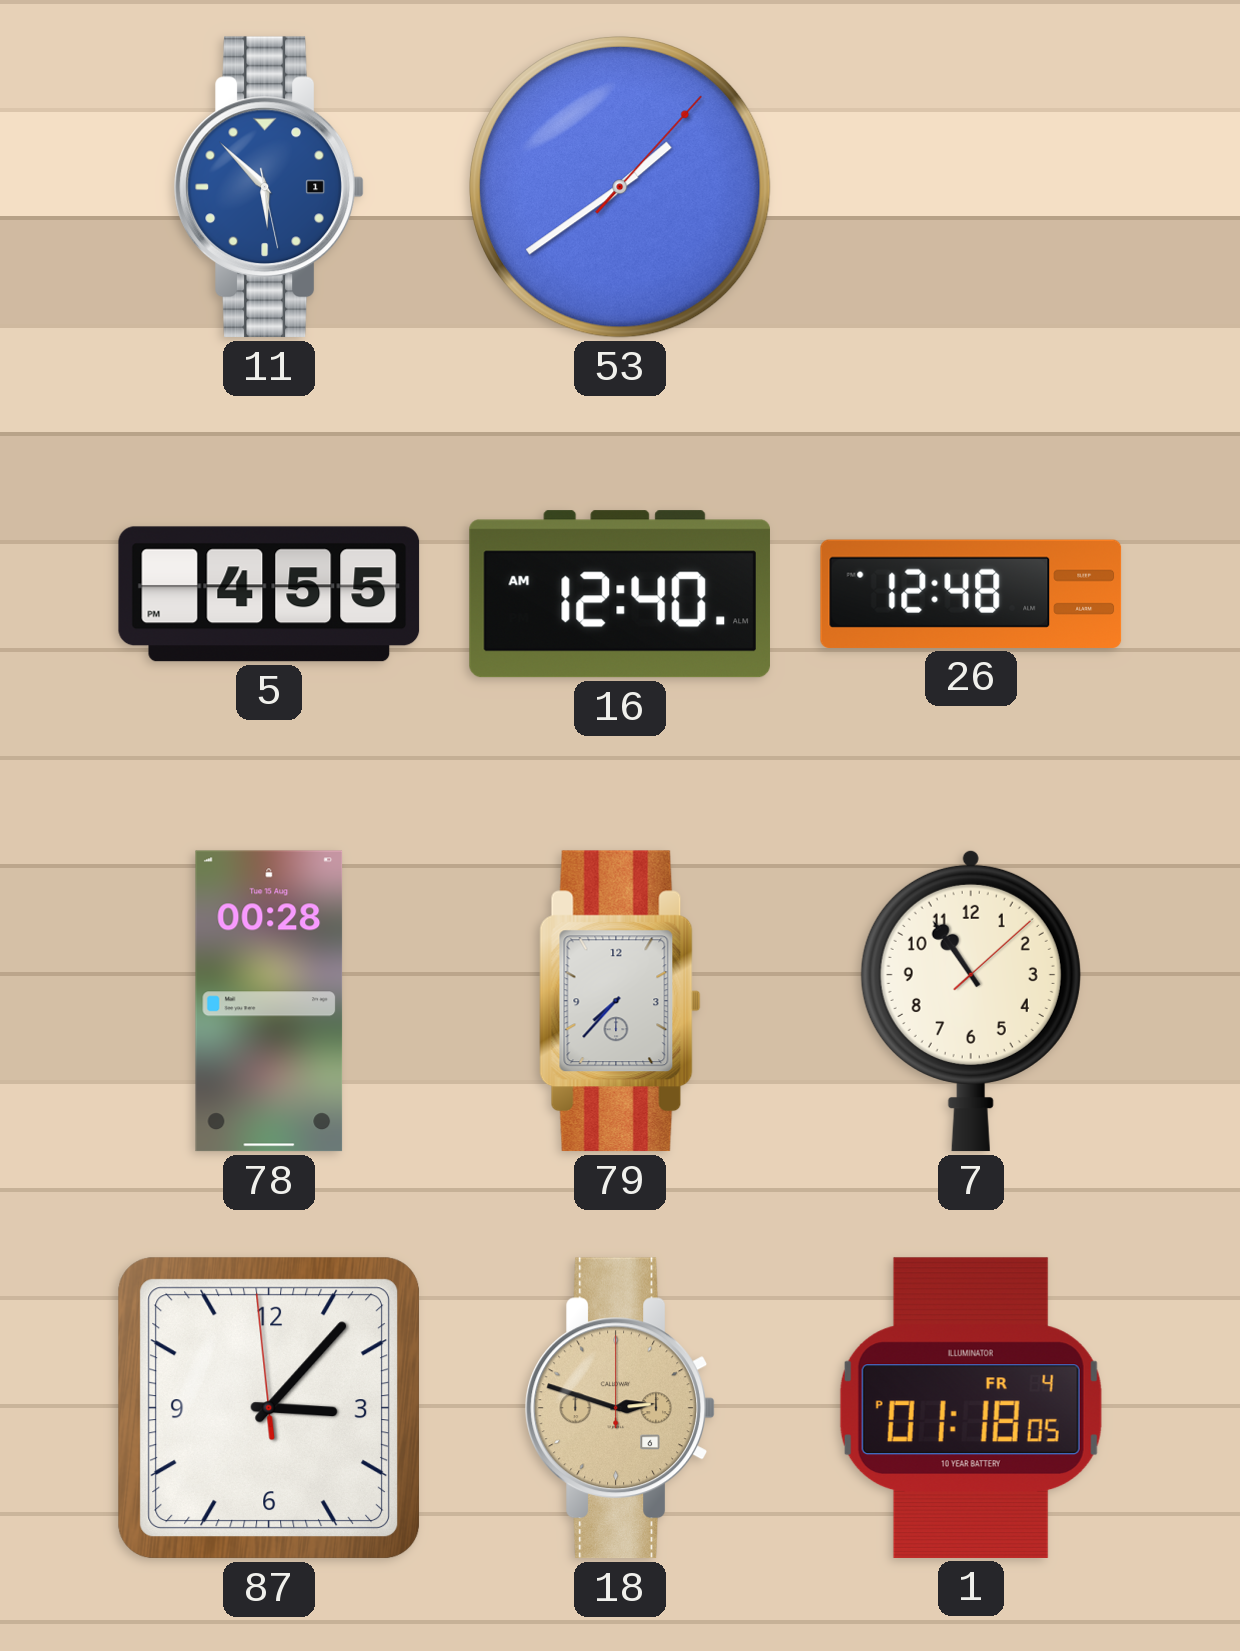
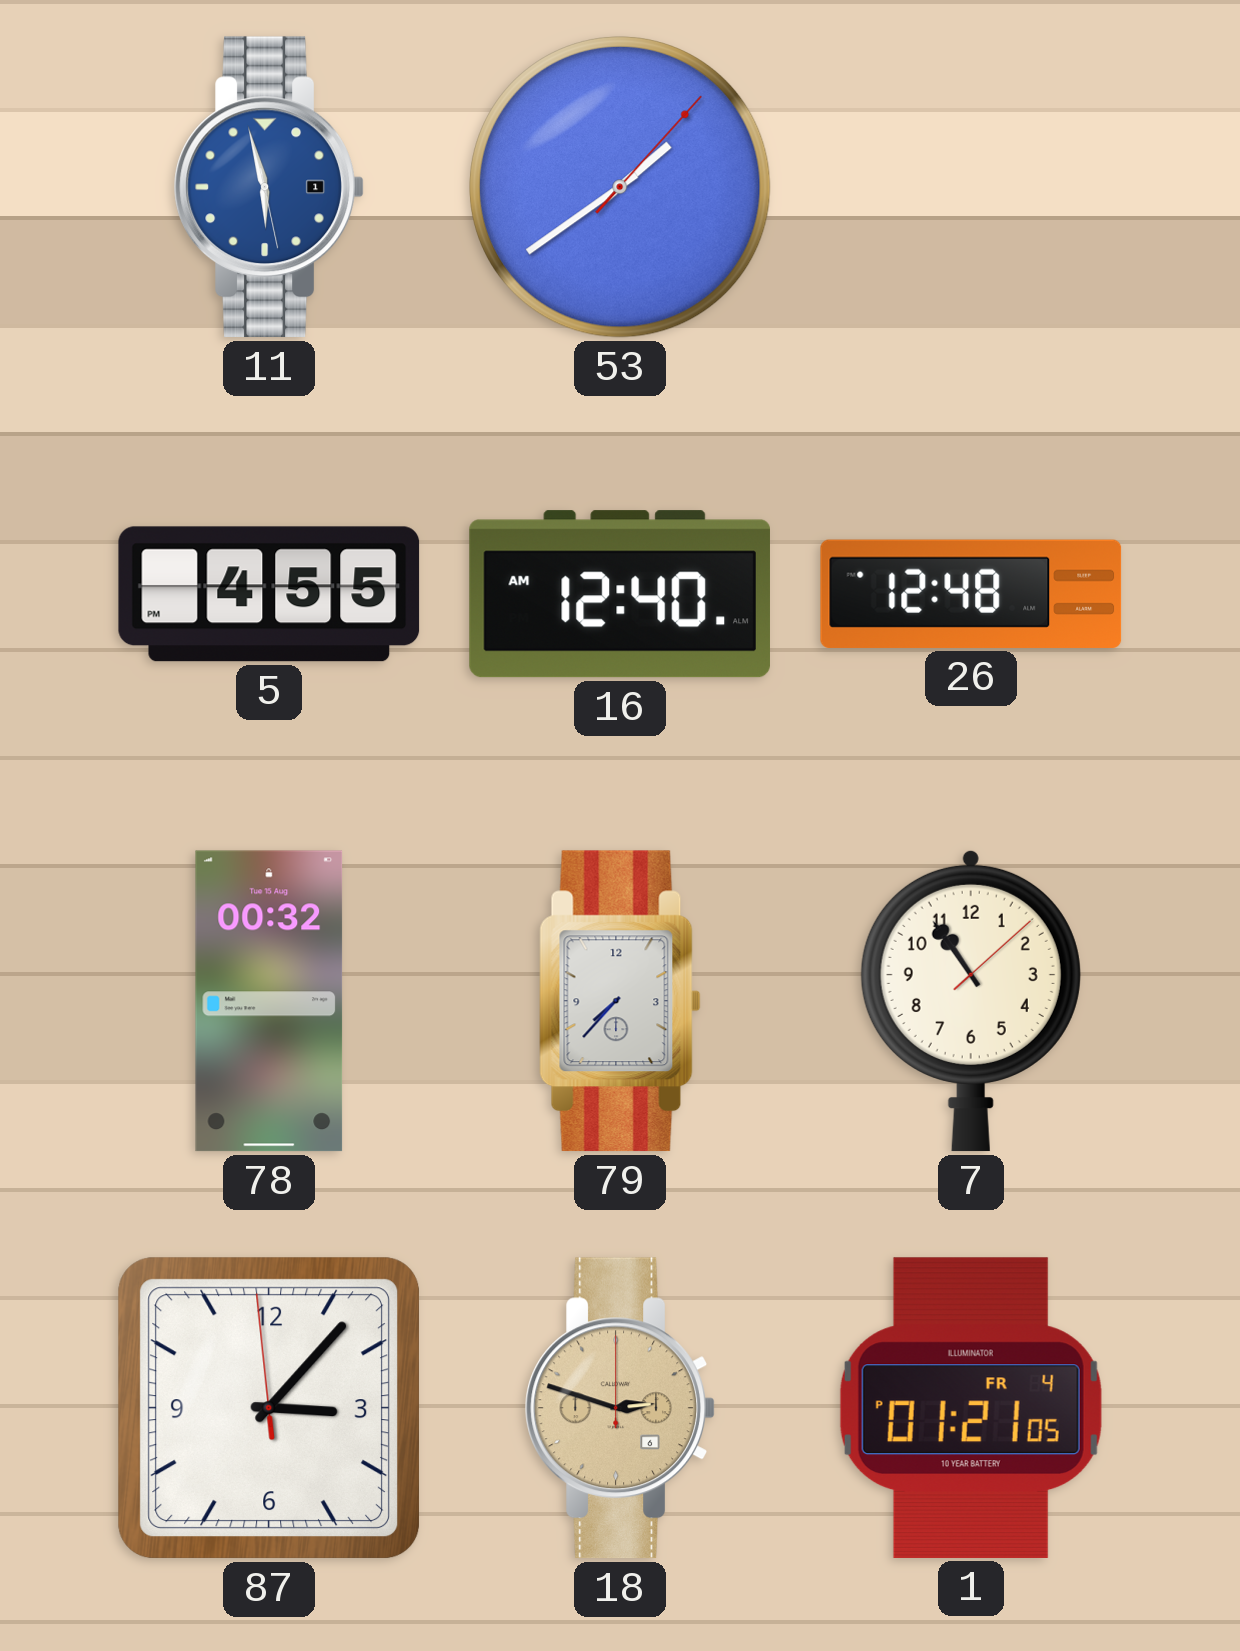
11: 5:52 -> 5:57
78: 00:28 -> 00:32
1: 01:18 -> 01:21
